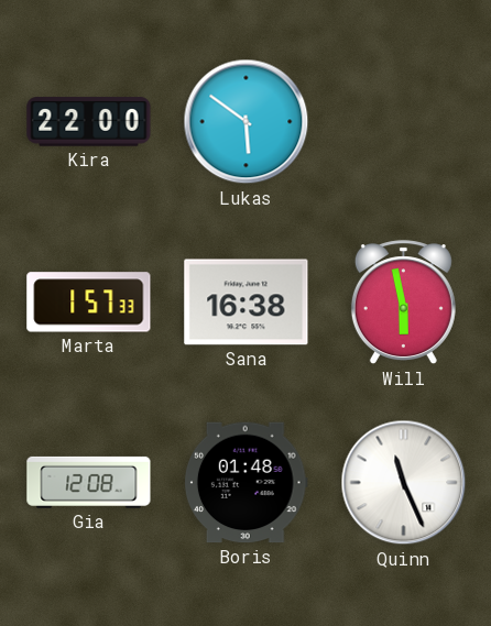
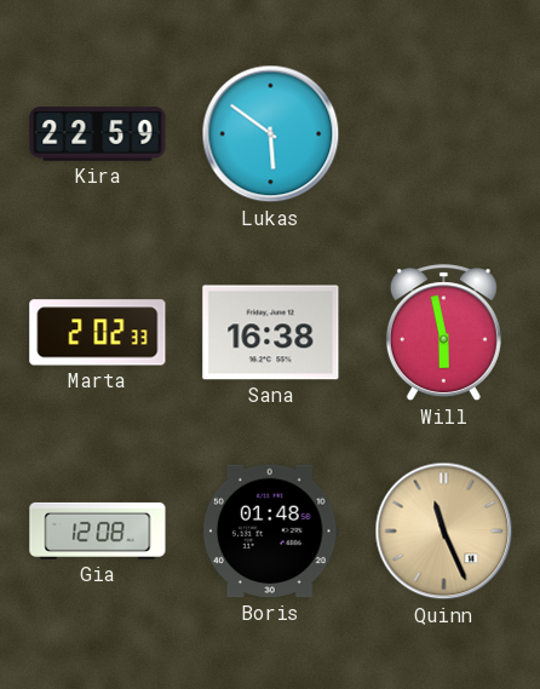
Kira: 22:00 -> 22:59
Marta: 1:57 -> 2:02
Quinn dial: white -> champagne
